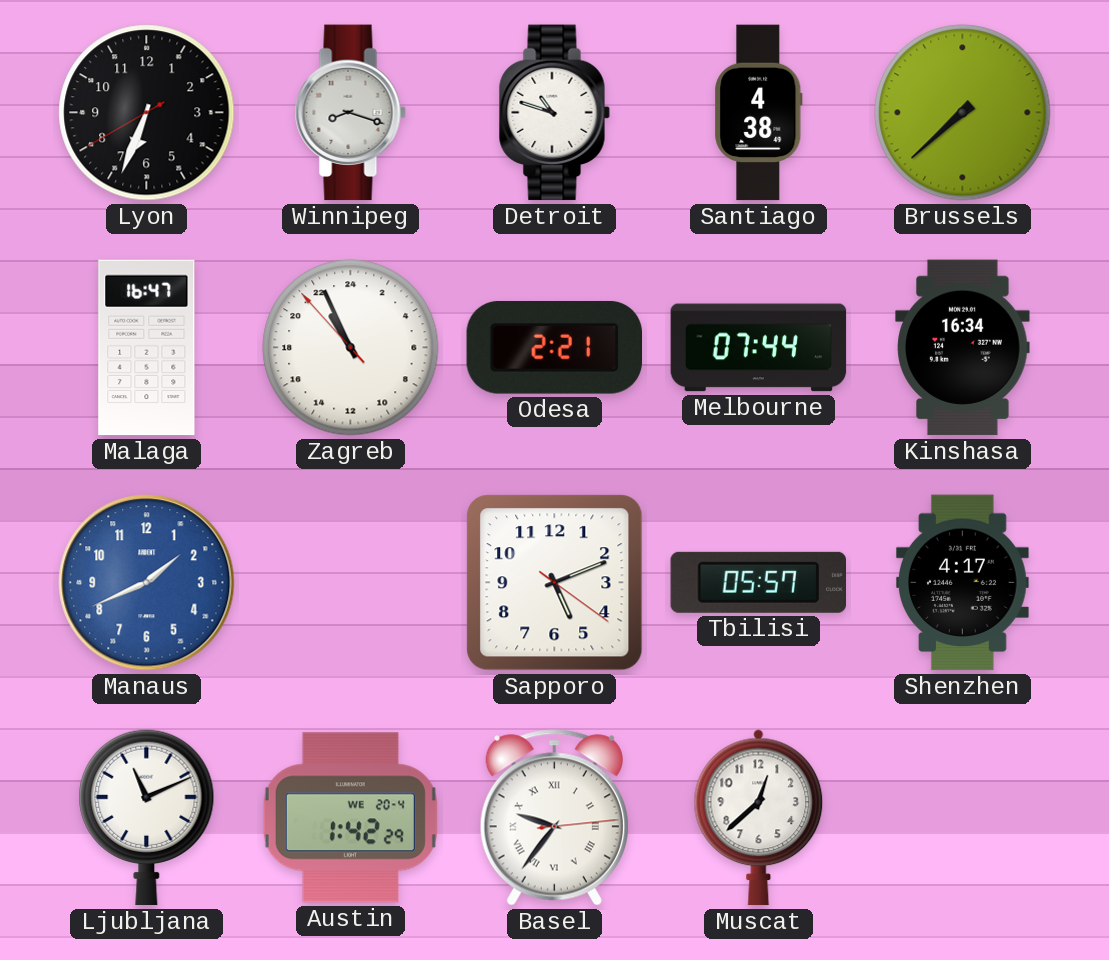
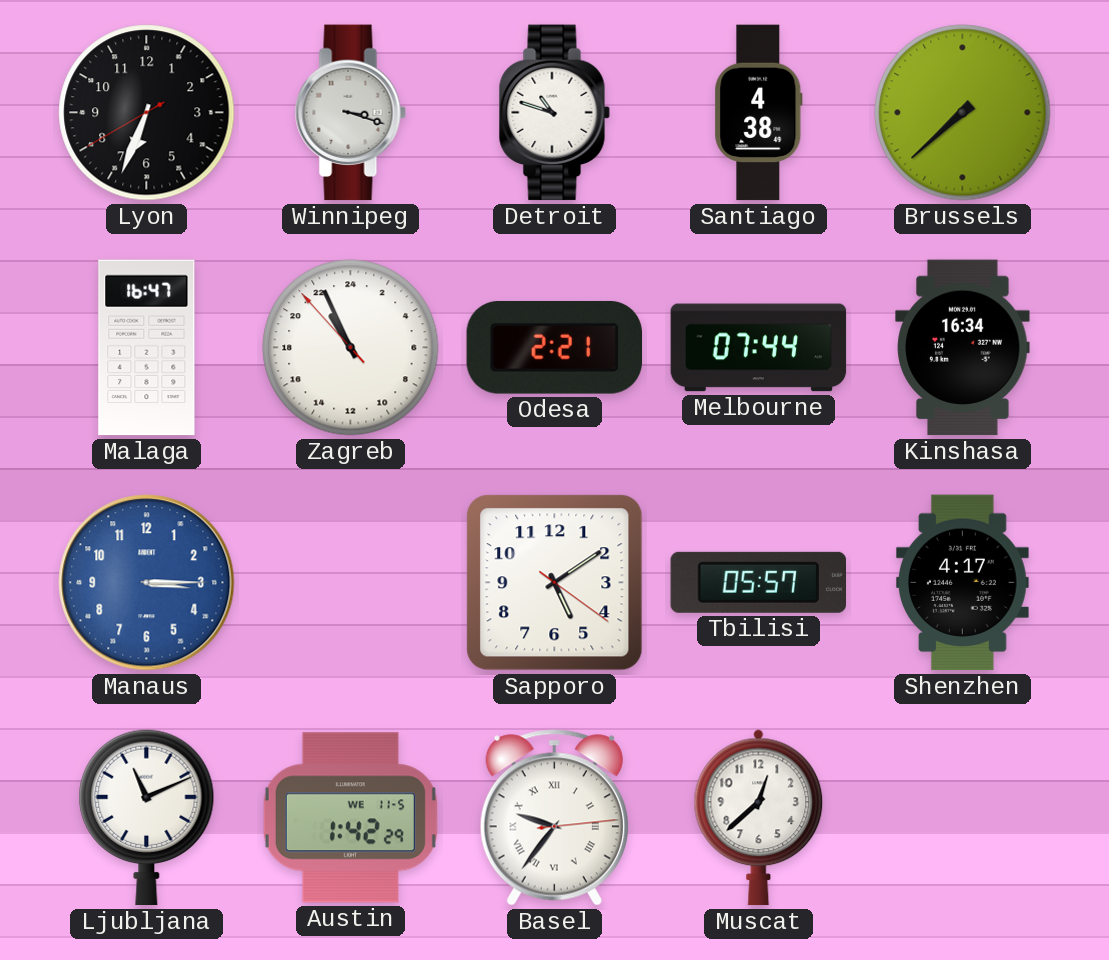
Winnipeg: 8:18 -> 3:18
Manaus: 1:41 -> 3:15
Sapporo: 5:11 -> 5:09
Austin date: WE 20-4 -> WE 11-5
